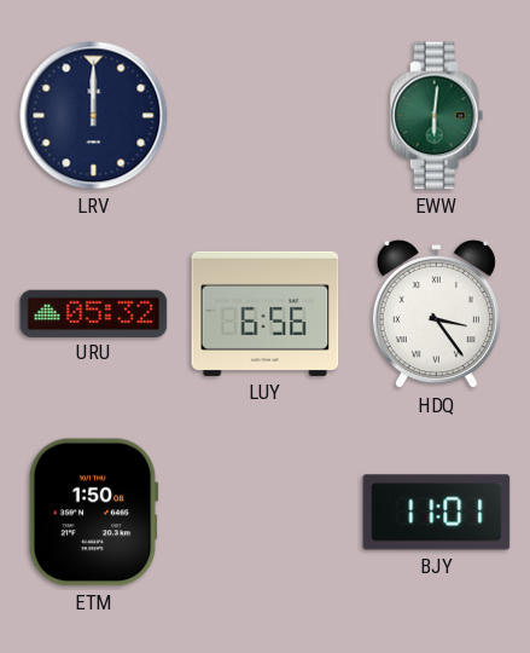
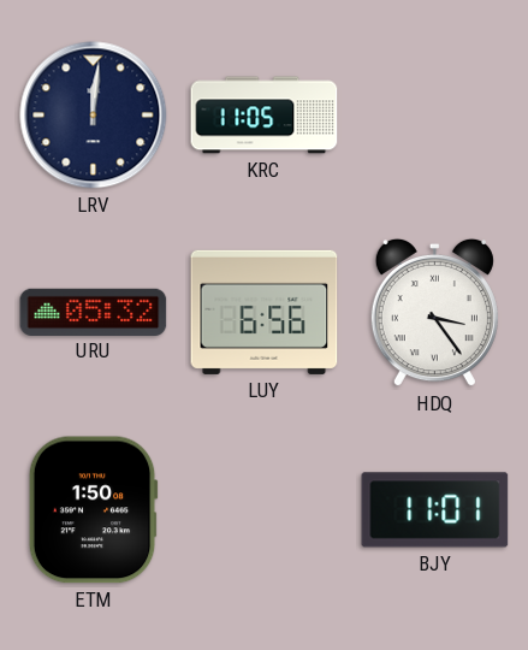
LRV: 12:00 -> 12:01
KRC: none -> 11:05
EWW: 6:01 -> none
